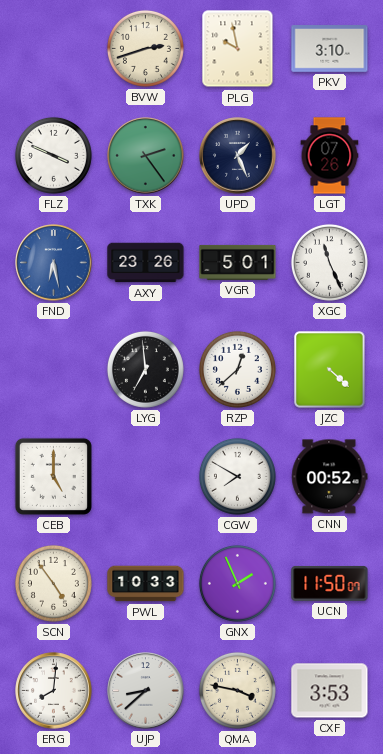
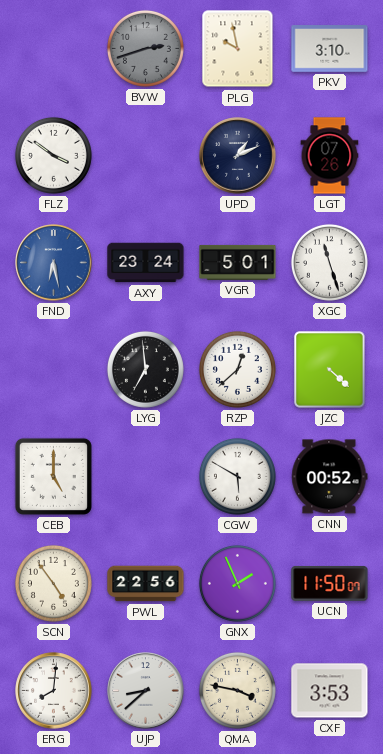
BVW dial: cream -> grey
FLZ: 3:49 -> 3:51
TXK: 2:24 -> none
UPD: 1:26 -> 1:11
AXY: 23:26 -> 23:24
XGC: 11:26 -> 11:27
CGW: 7:50 -> 5:50
PWL: 10:33 -> 22:56
